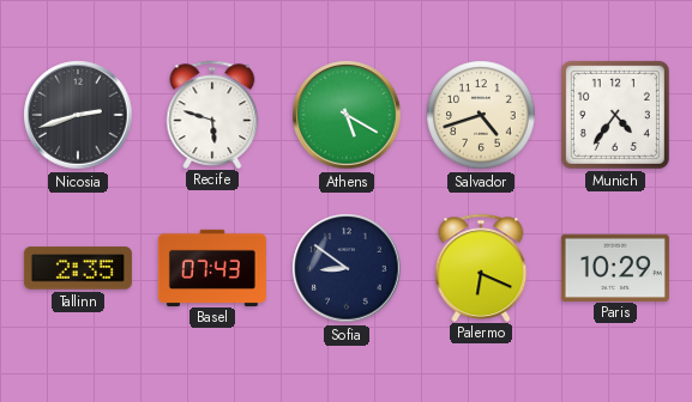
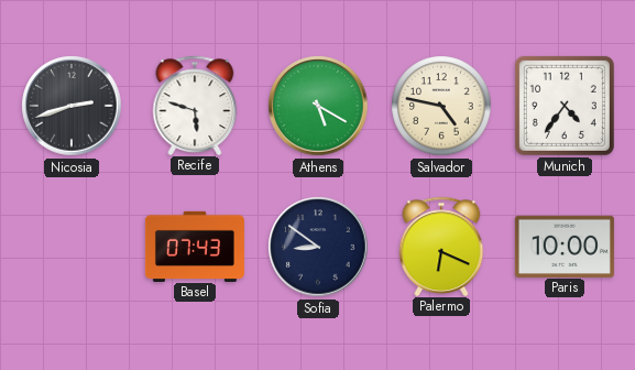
Salvador: 4:42 -> 4:47
Tallinn: 2:35 -> none
Paris: 10:29 -> 10:00
